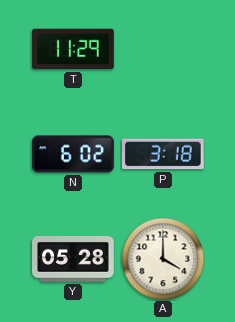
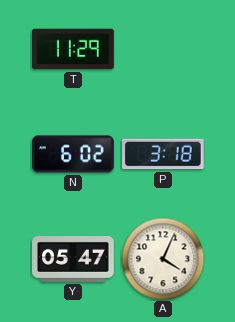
Y: 05:28 -> 05:47
A: 4:00 -> 4:04
